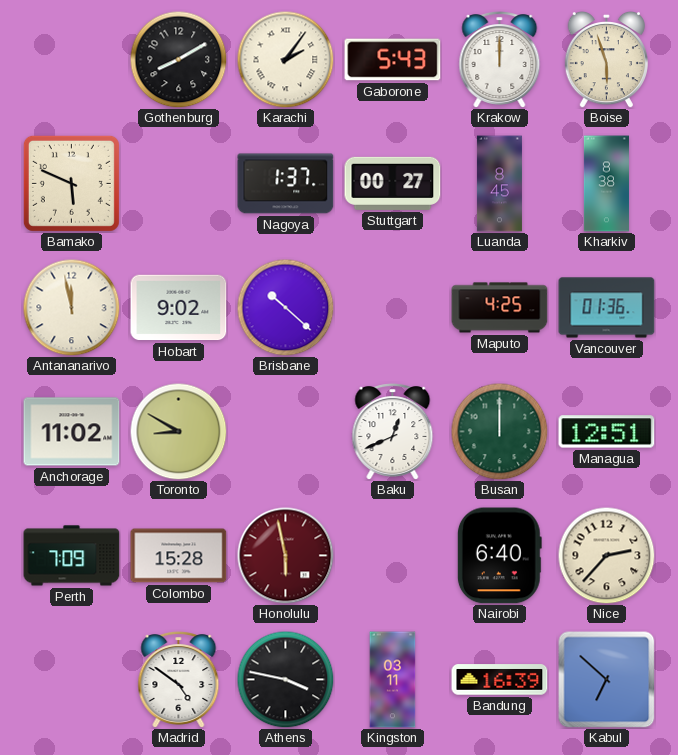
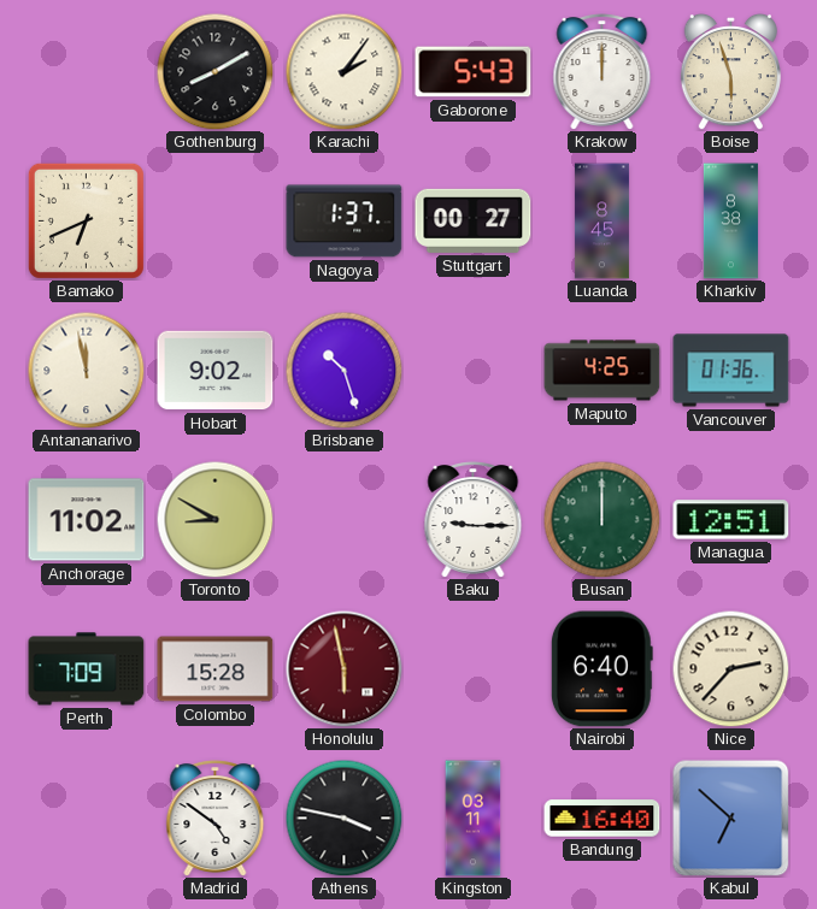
Bamako: 5:49 -> 6:41
Brisbane: 10:22 -> 10:27
Baku: 12:41 -> 9:15
Bandung: 16:39 -> 16:40
